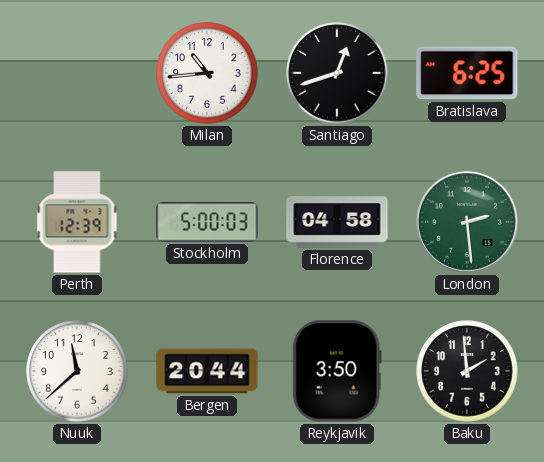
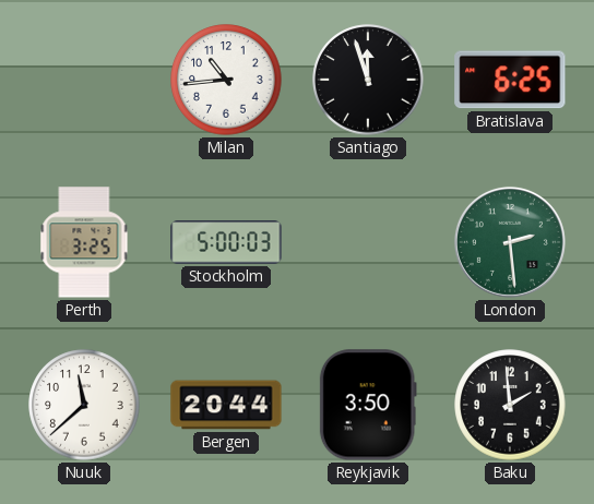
Santiago: 12:42 -> 11:57
Perth: 12:39 -> 3:25
Florence: 04:58 -> none
